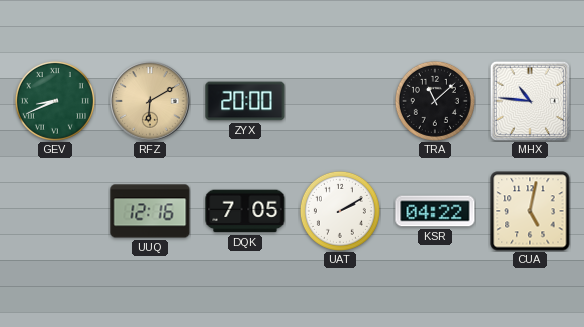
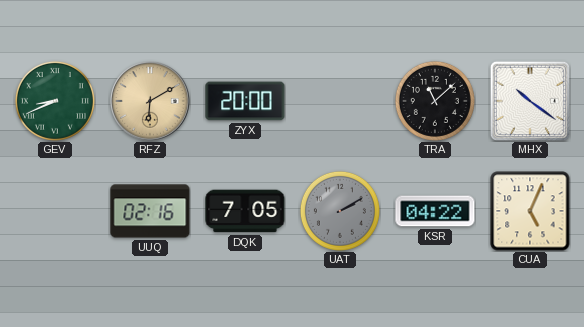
MHX: 10:46 -> 10:21
UUQ: 12:16 -> 02:16
UAT dial: white -> grey
CUA: 5:02 -> 5:04
